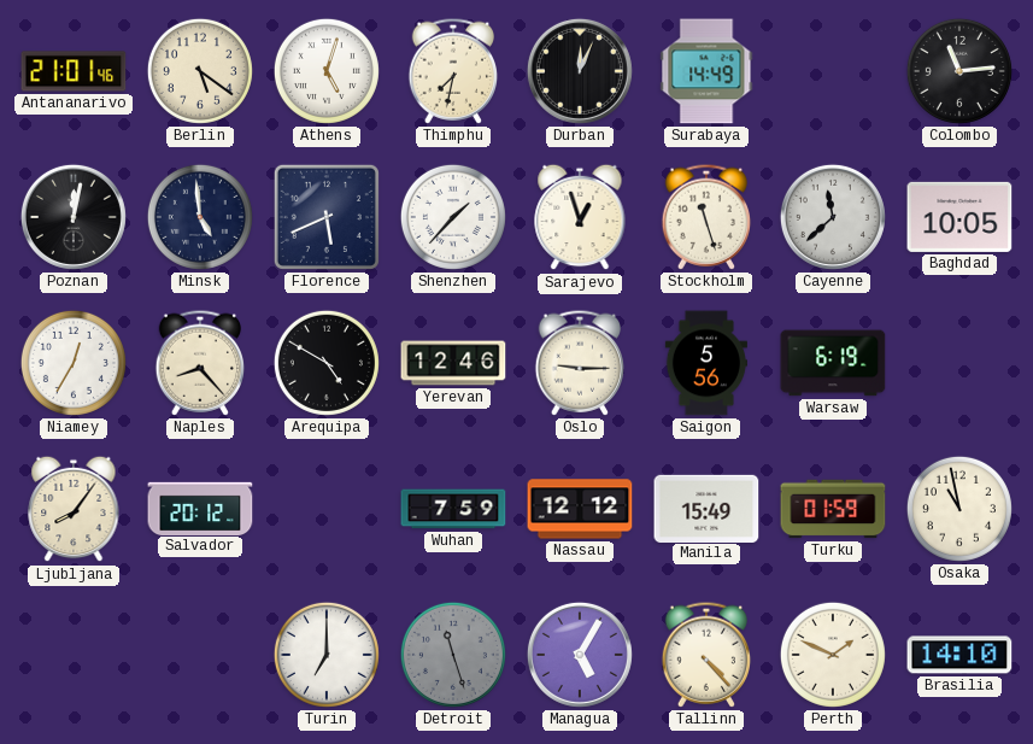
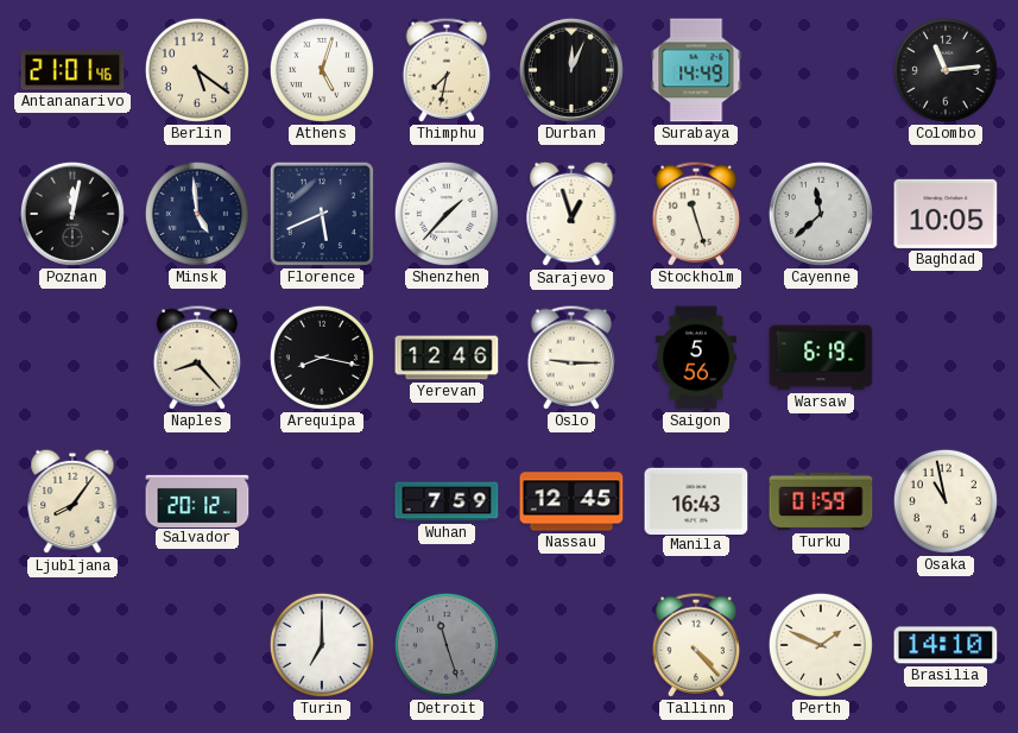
Niamey: 12:35 -> none
Arequipa: 4:50 -> 8:17
Nassau: 12:12 -> 12:45
Manila: 15:49 -> 16:43
Managua: 5:05 -> none
